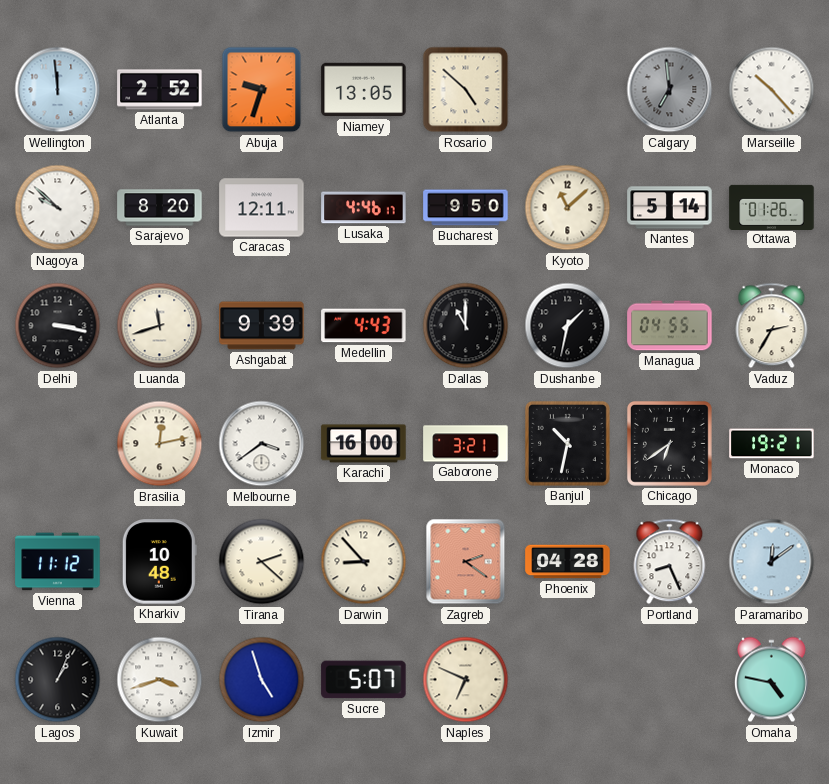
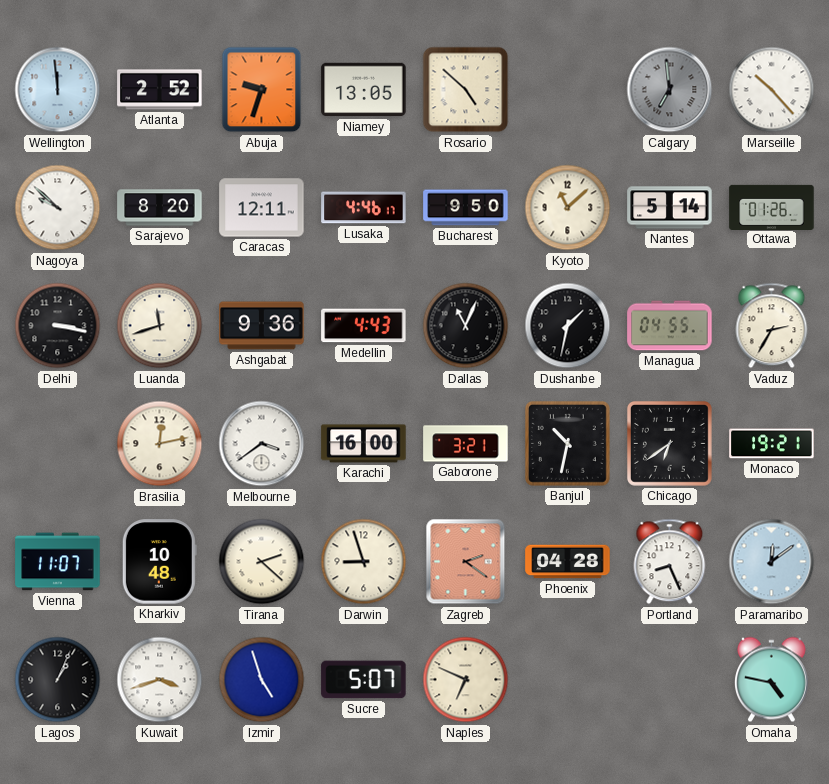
Ashgabat: 9:39 -> 9:36
Dallas: 11:00 -> 11:04
Vienna: 11:12 -> 11:07
Darwin: 8:53 -> 8:57
